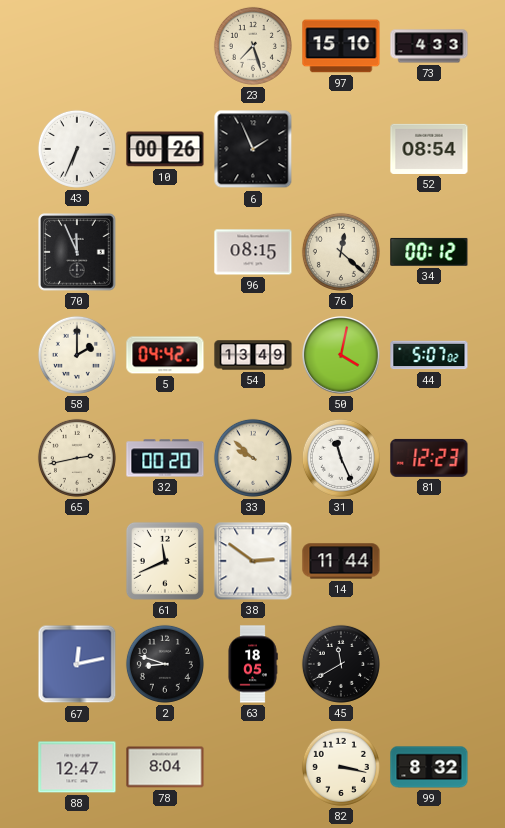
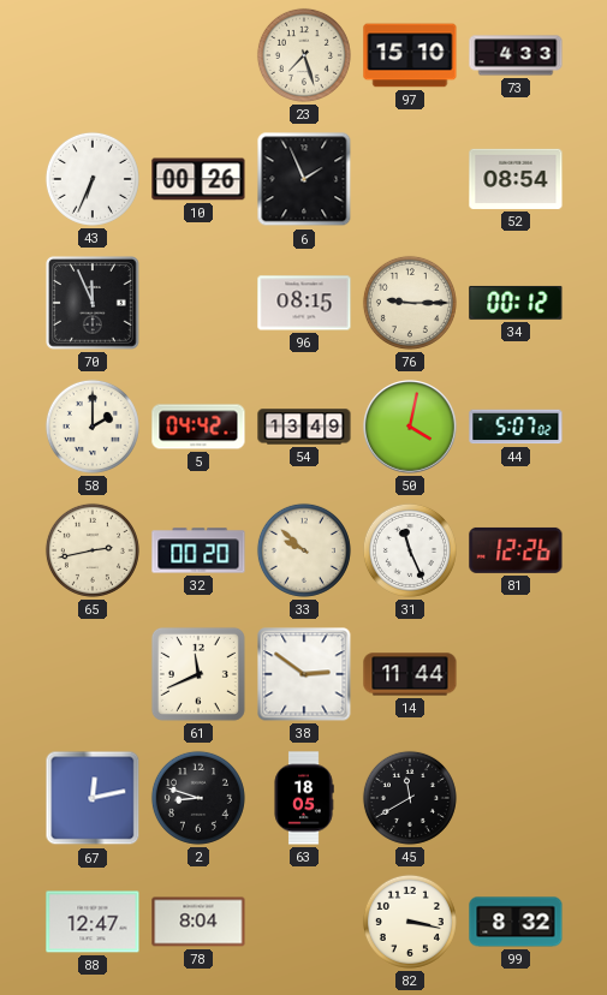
76: 12:22 -> 9:15
81: 12:23 -> 12:26
